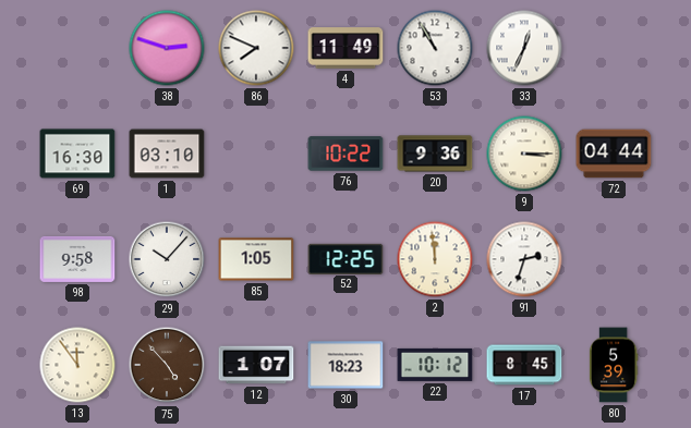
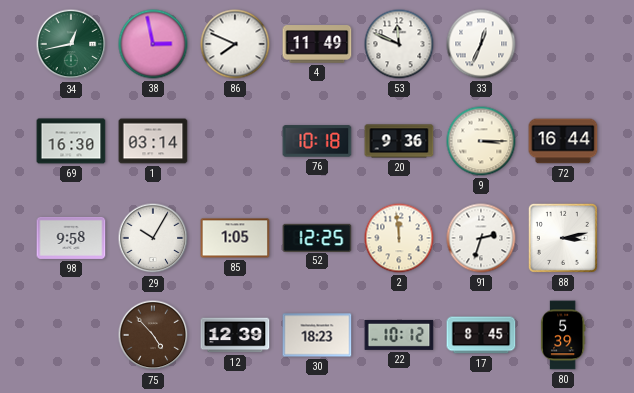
34: none -> 12:43
38: 2:48 -> 2:58
53: 10:55 -> 11:49
1: 03:10 -> 03:14
76: 10:22 -> 10:18
72: 04:44 -> 16:44
29: 10:07 -> 10:05
88: none -> 3:13
13: 11:54 -> none
12: 1:07 -> 12:39
